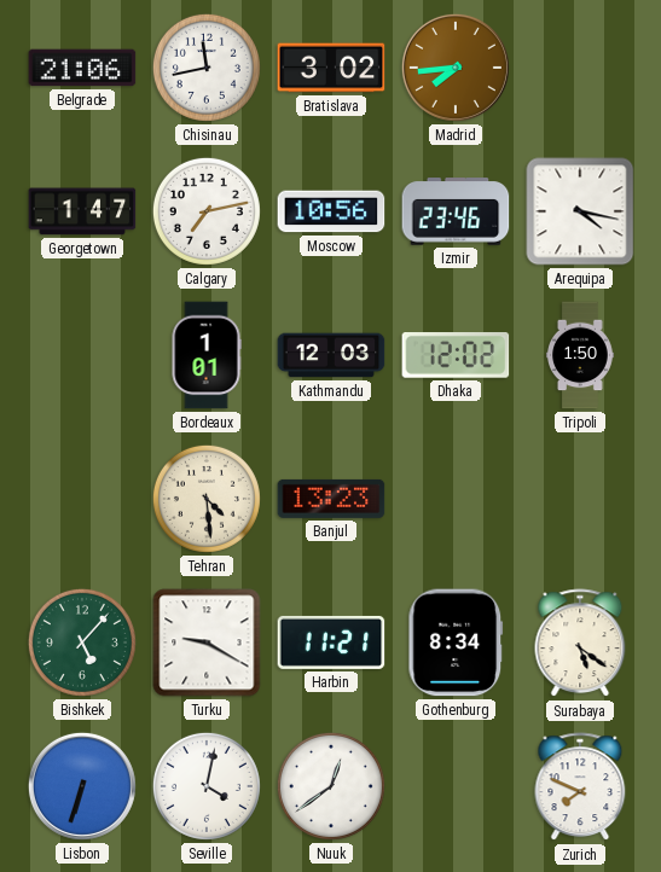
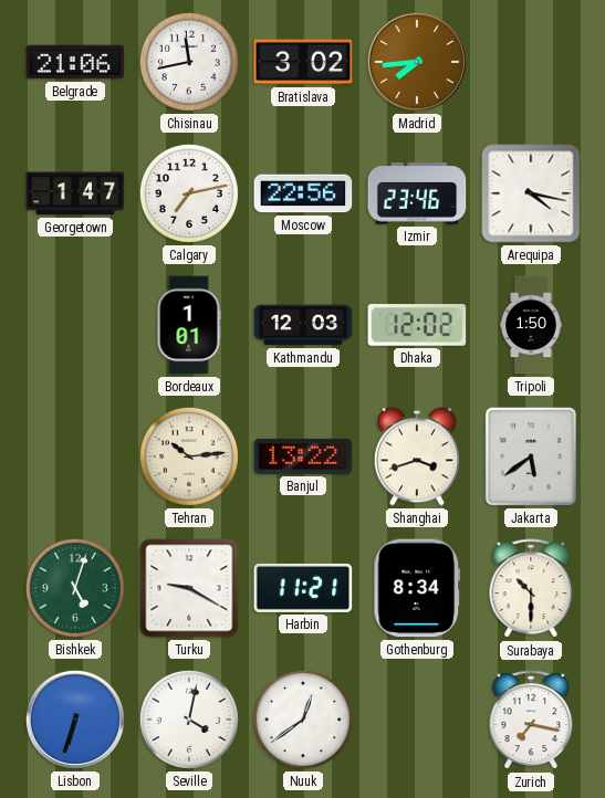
Moscow: 10:56 -> 22:56
Tehran: 4:29 -> 10:14
Banjul: 13:23 -> 13:22
Shanghai: none -> 3:42
Jakarta: none -> 5:39
Bishkek: 5:07 -> 5:03
Surabaya: 5:21 -> 10:30
Zurich: 7:49 -> 7:17
